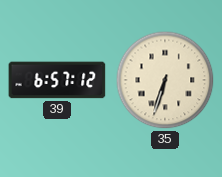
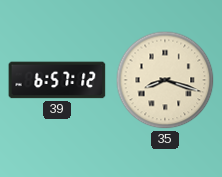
35: 6:33 -> 8:18
